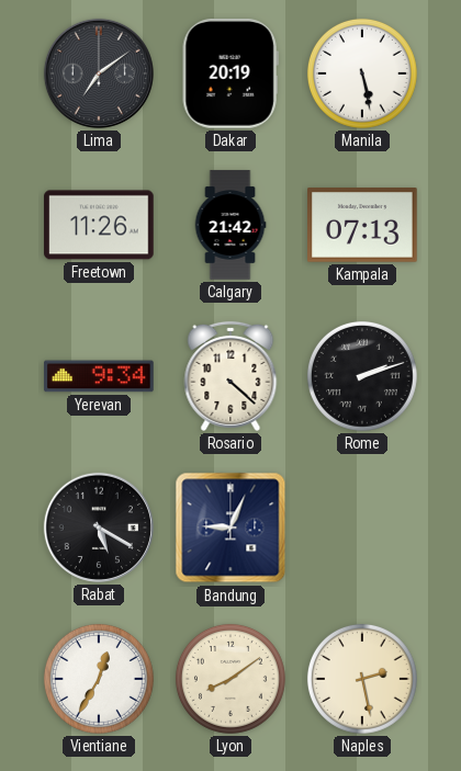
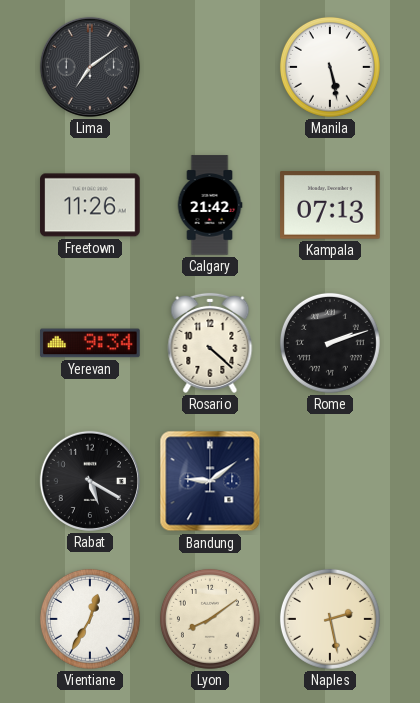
Dakar: 20:19 -> none
Bandung: 9:04 -> 9:09
